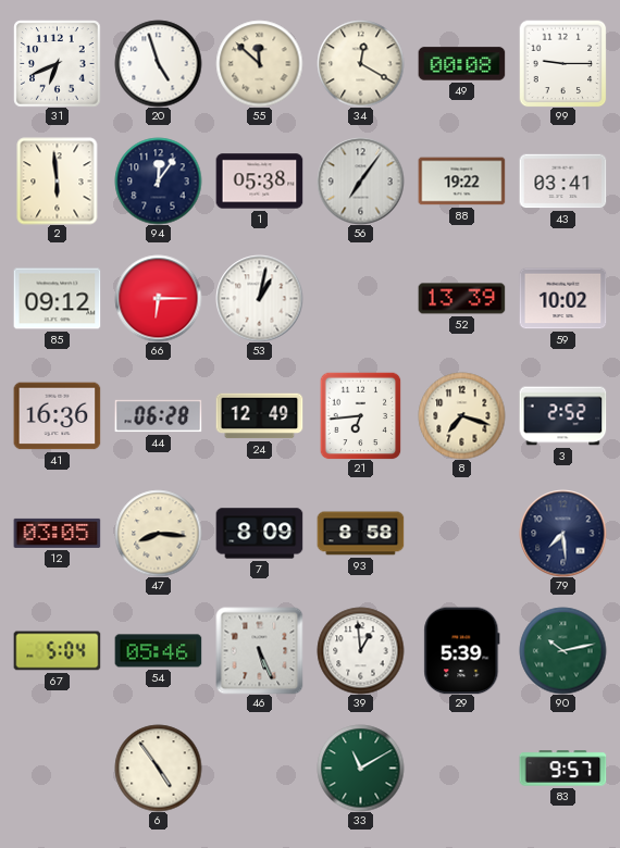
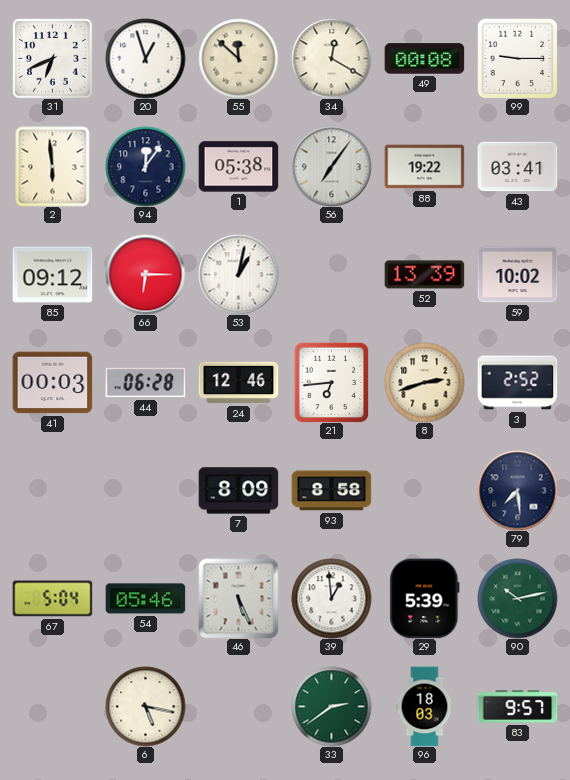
20: 4:57 -> 12:57
41: 16:36 -> 00:03
24: 12:49 -> 12:46
8: 7:18 -> 2:42
12: 03:05 -> none
47: 8:16 -> none
6: 4:54 -> 5:17
33: 11:10 -> 2:39
96: none -> 18:03
